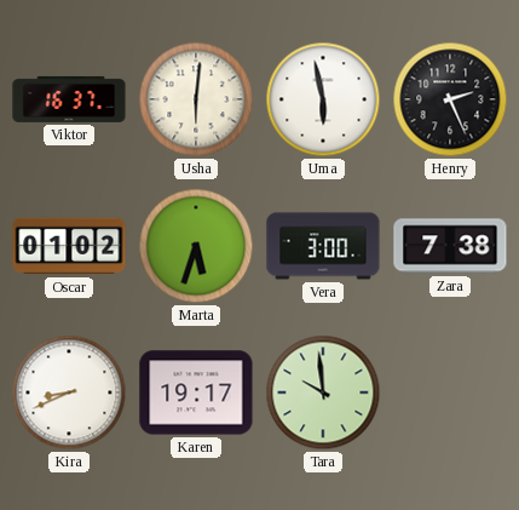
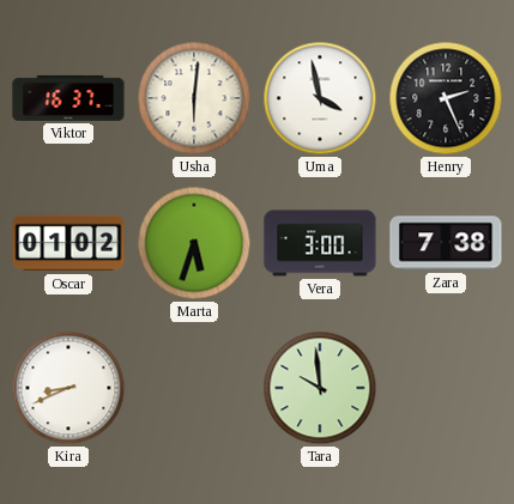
Uma: 5:58 -> 3:58
Karen: 19:17 -> none
